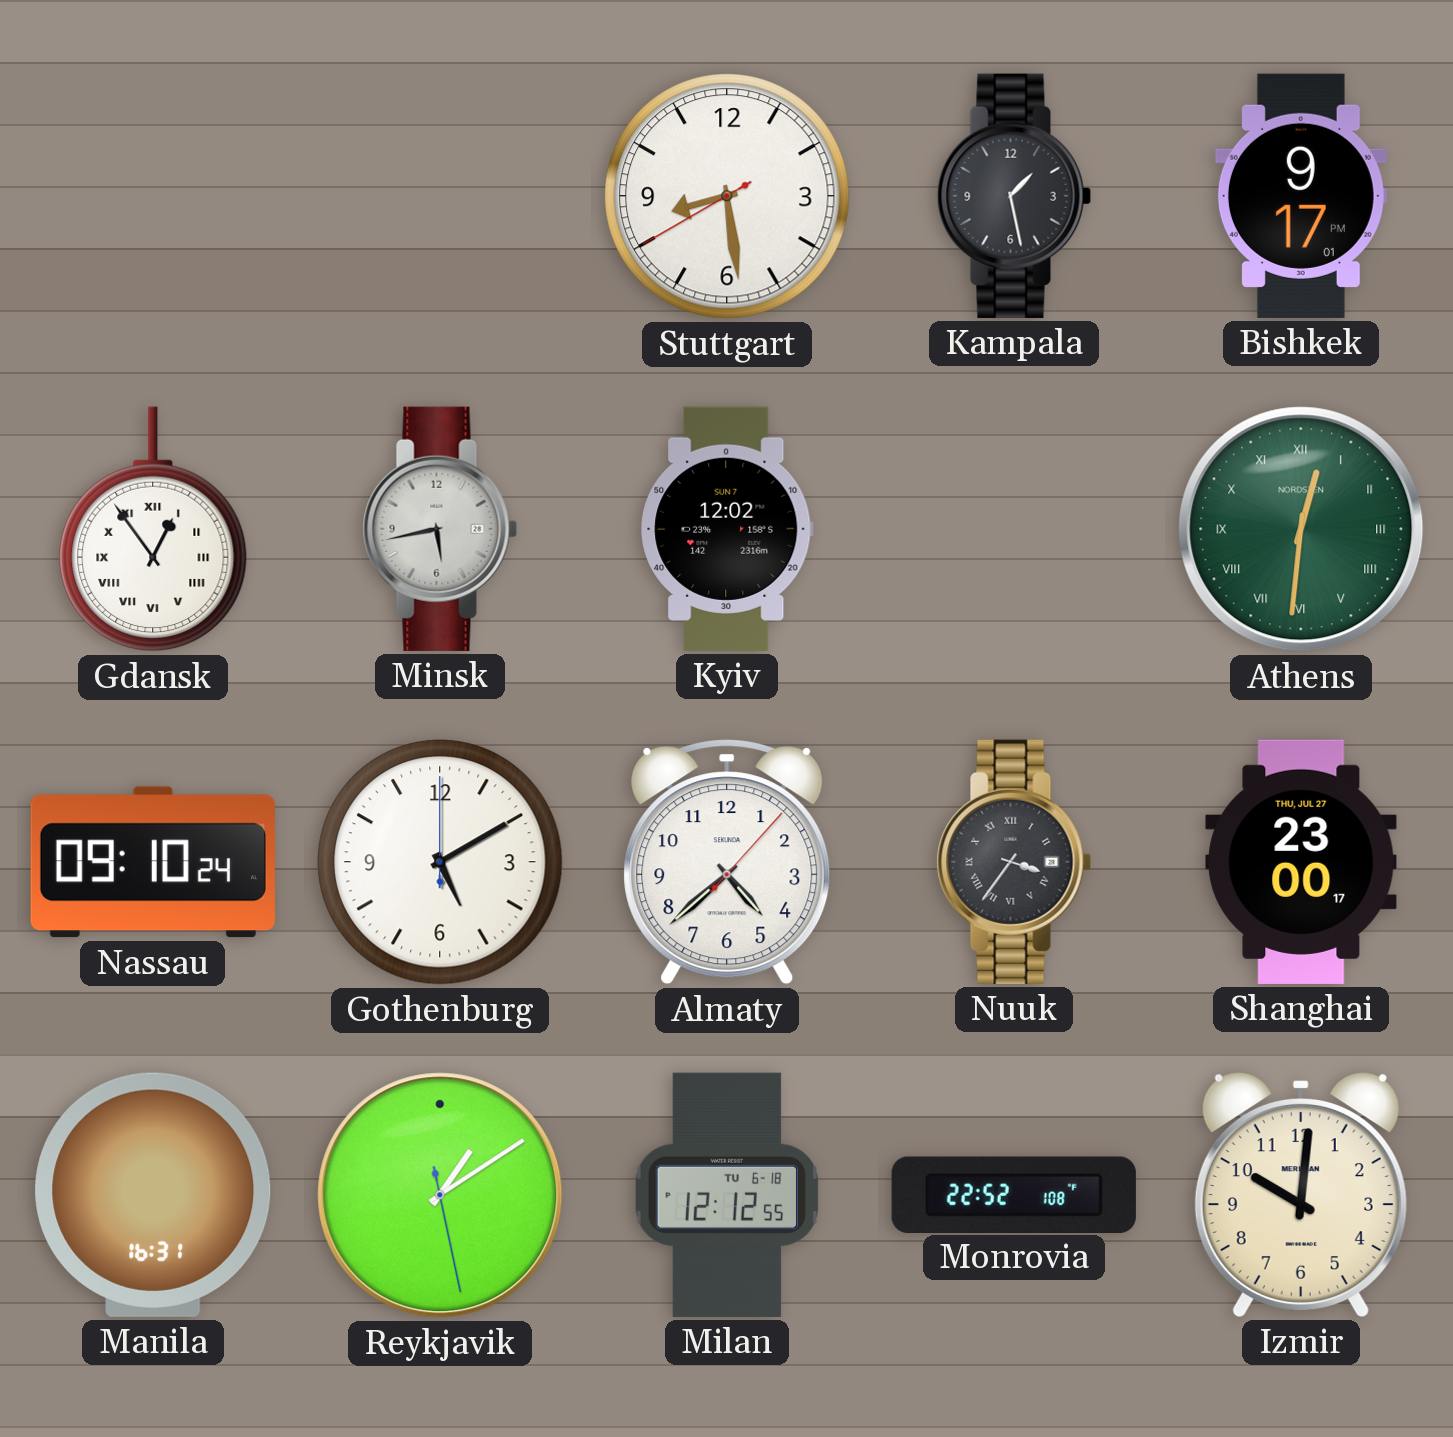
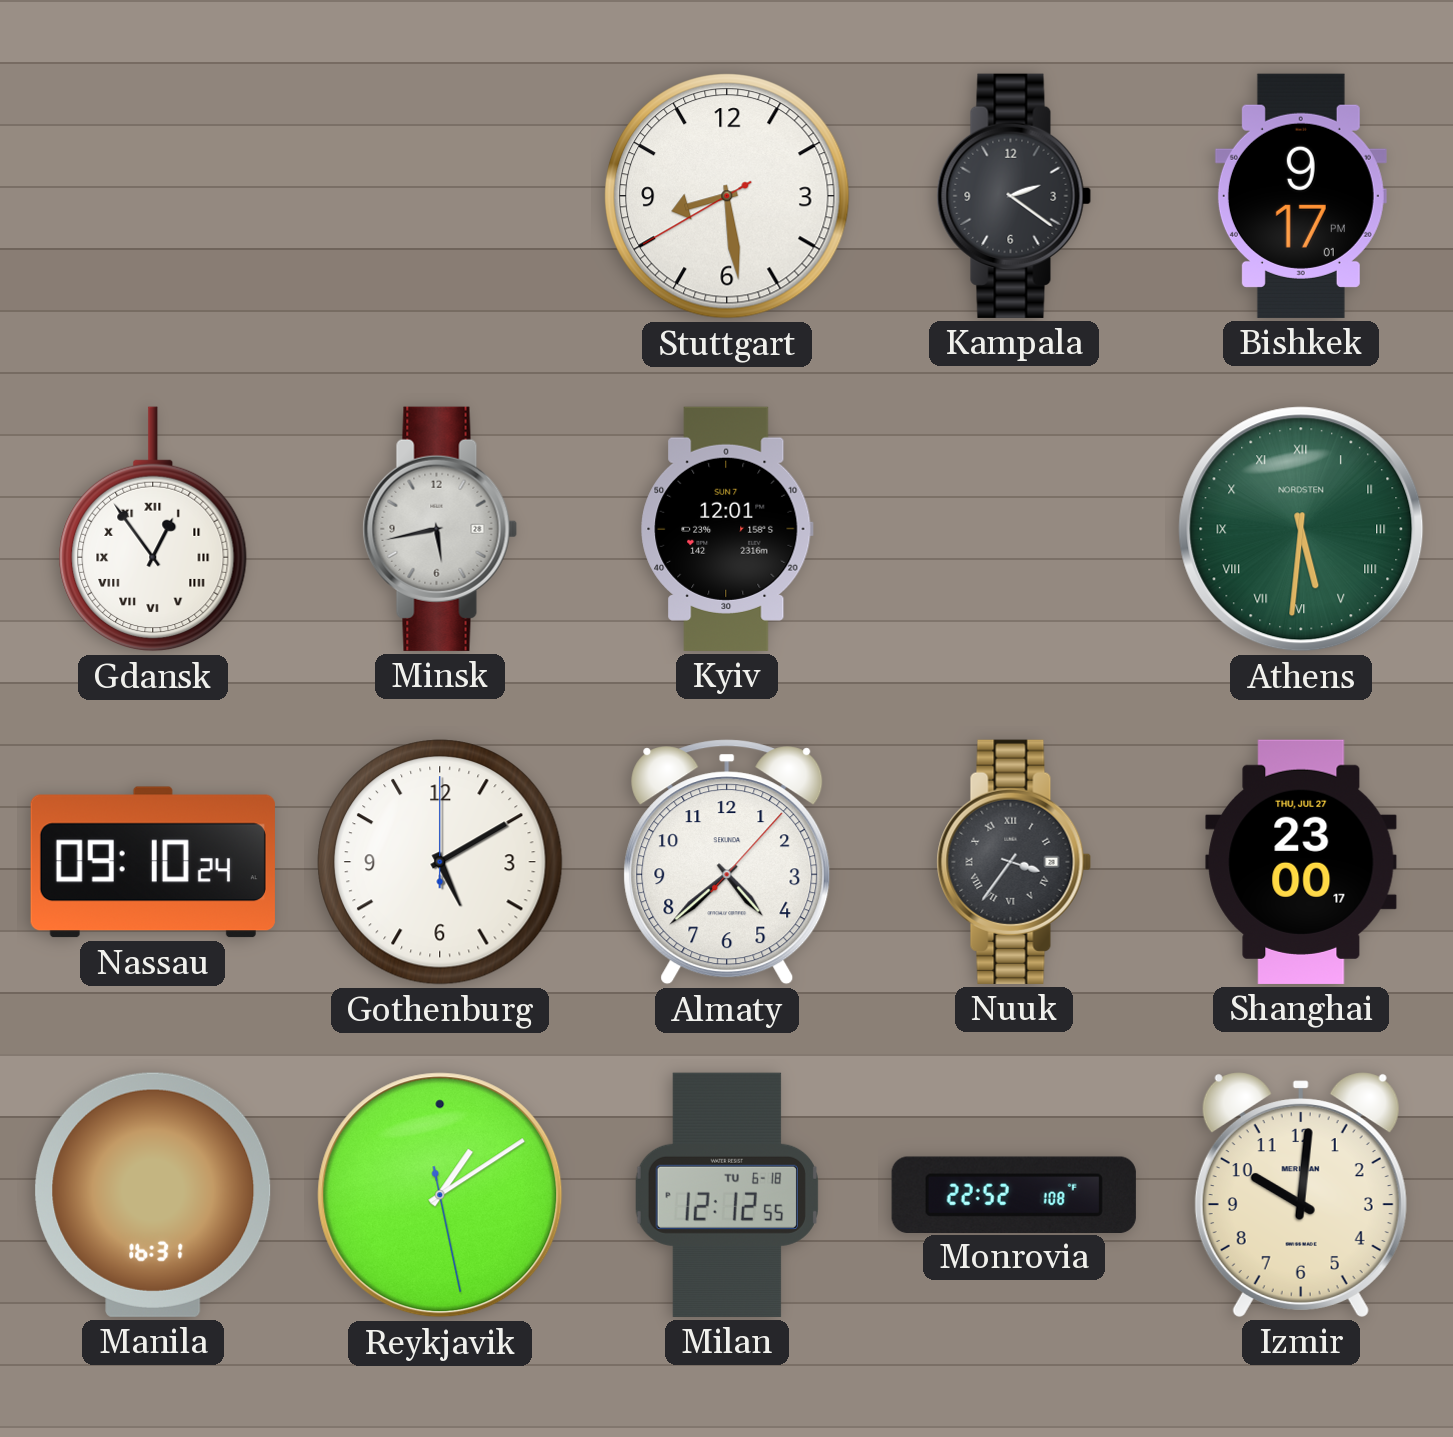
Kampala: 1:28 -> 2:21
Kyiv: 12:02 -> 12:01
Athens: 12:31 -> 5:31
